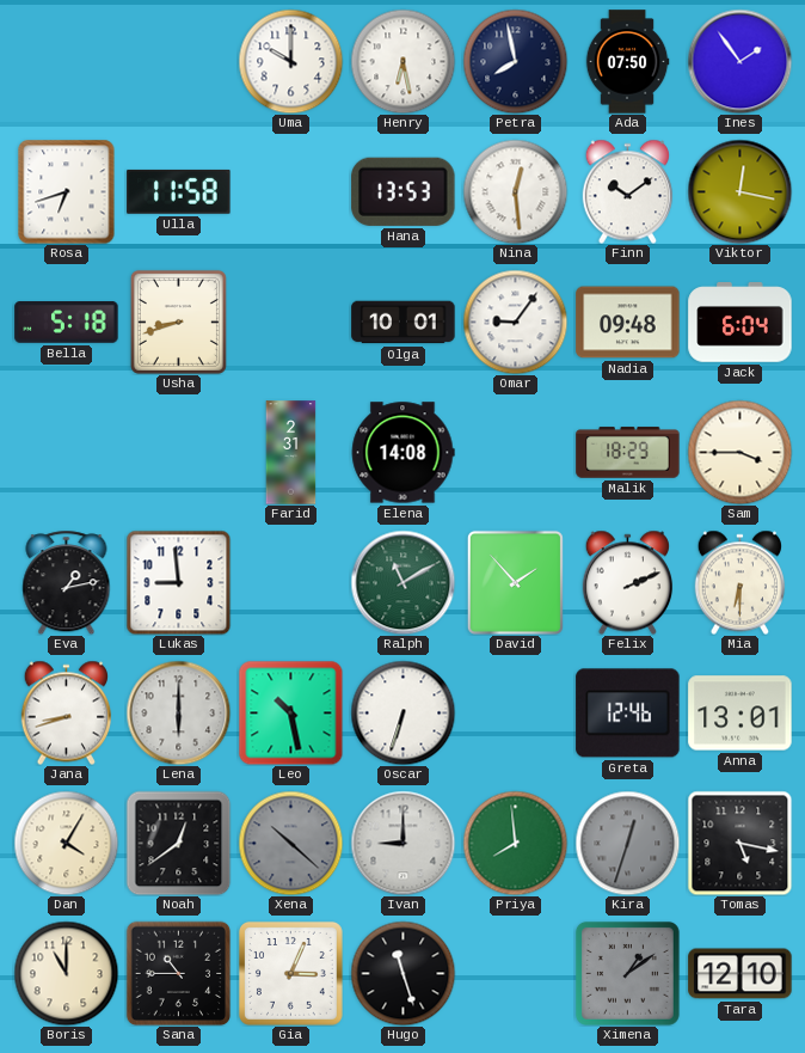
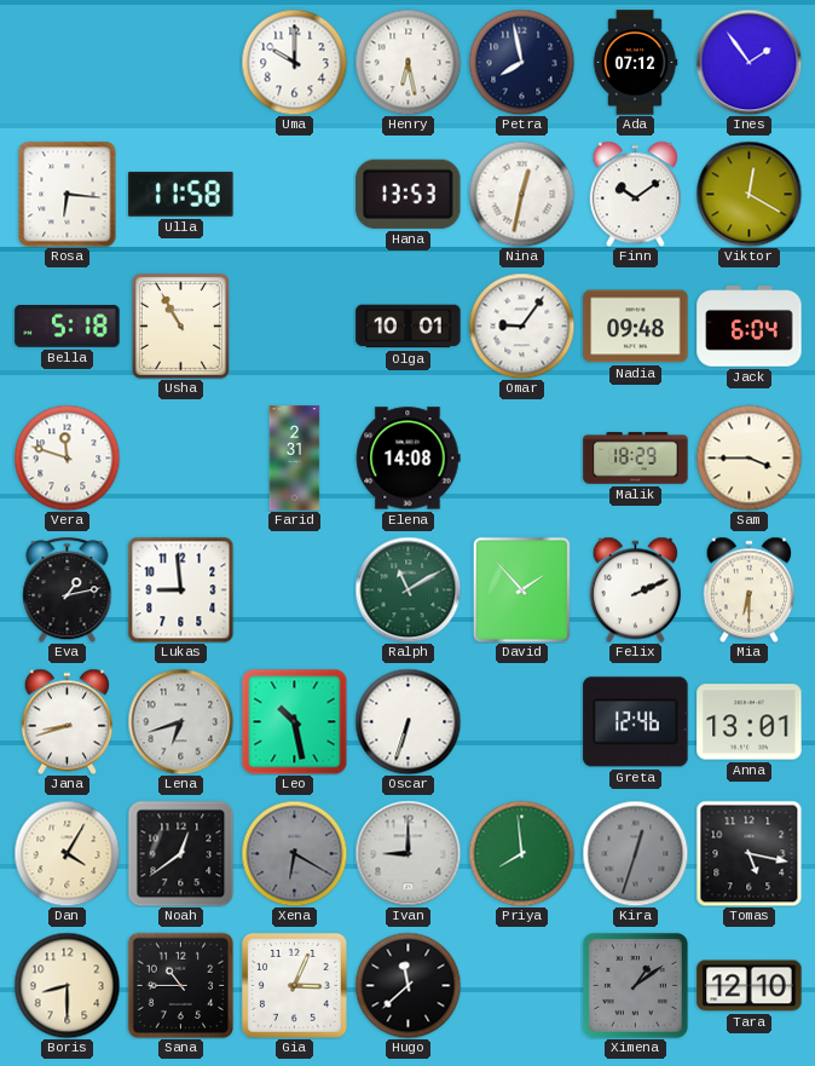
Ada: 07:50 -> 07:12
Rosa: 6:42 -> 6:16
Nina: 12:29 -> 12:32
Viktor: 12:17 -> 12:20
Usha: 8:42 -> 10:55
Vera: none -> 11:48
Lena: 6:00 -> 6:42
Xena: 10:22 -> 6:20
Boris: 11:00 -> 8:30
Hugo: 11:27 -> 11:38
